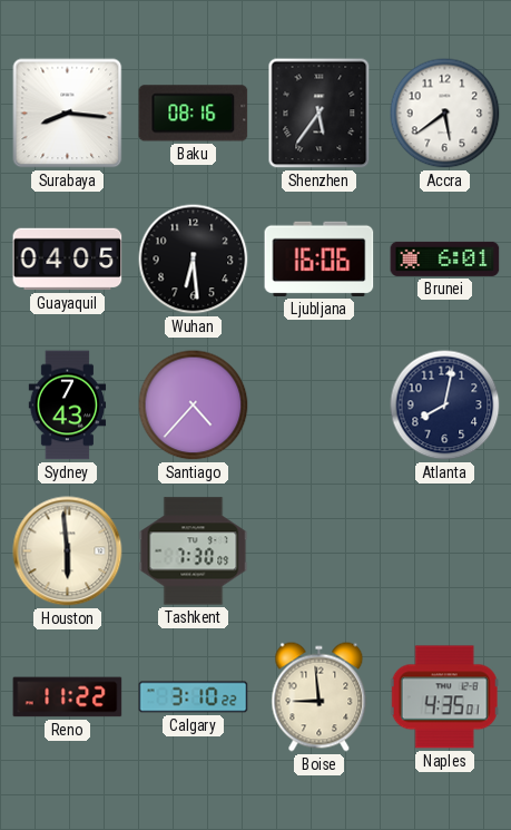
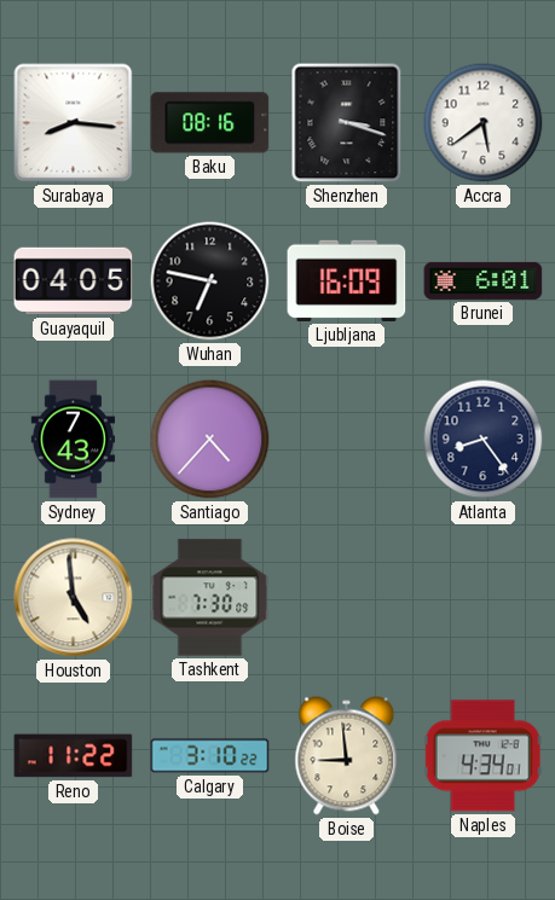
Shenzhen: 5:36 -> 3:18
Wuhan: 6:29 -> 6:47
Ljubljana: 16:06 -> 16:09
Atlanta: 8:02 -> 8:24
Houston: 5:59 -> 4:59
Naples: 4:35 -> 4:34
